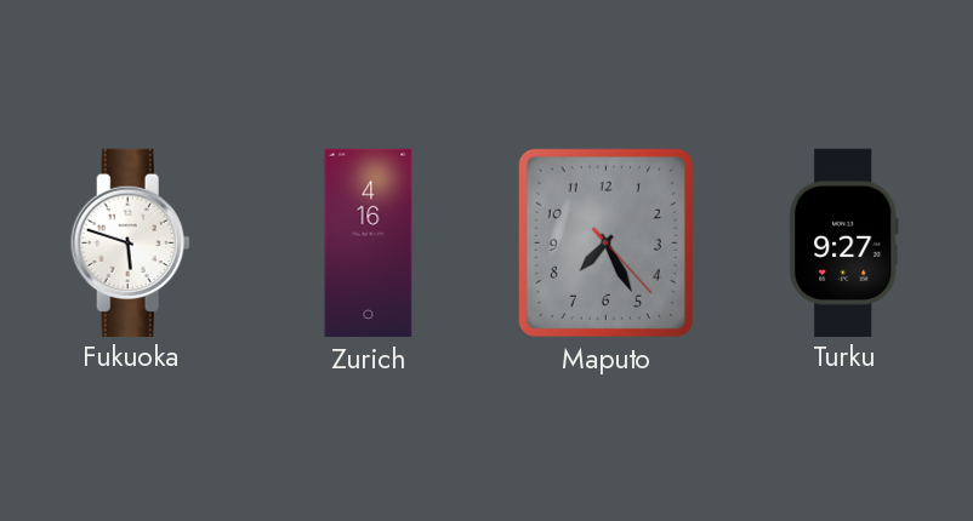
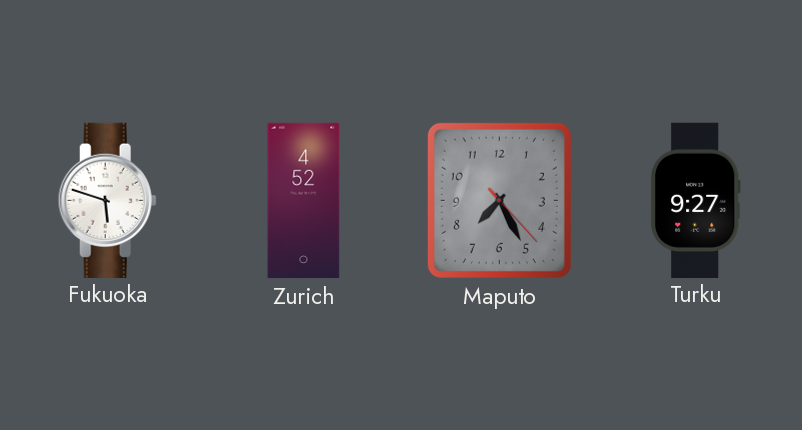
Zurich: 4:16 -> 4:52
